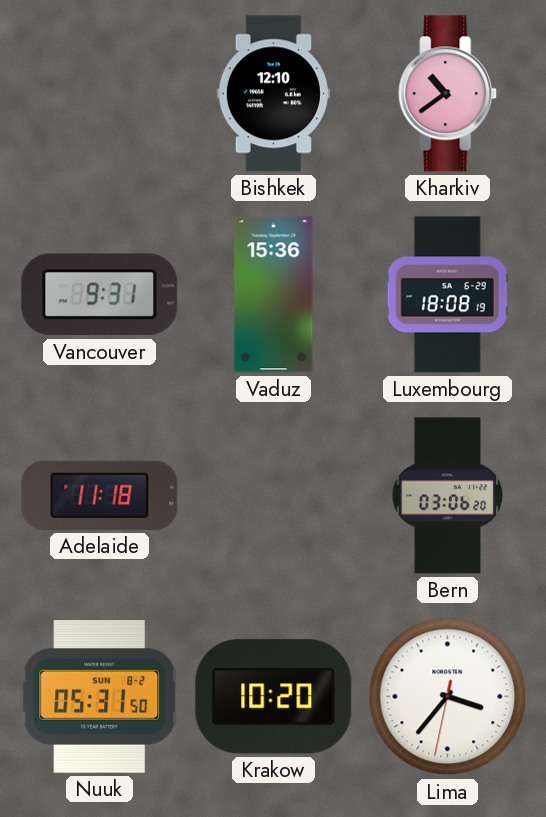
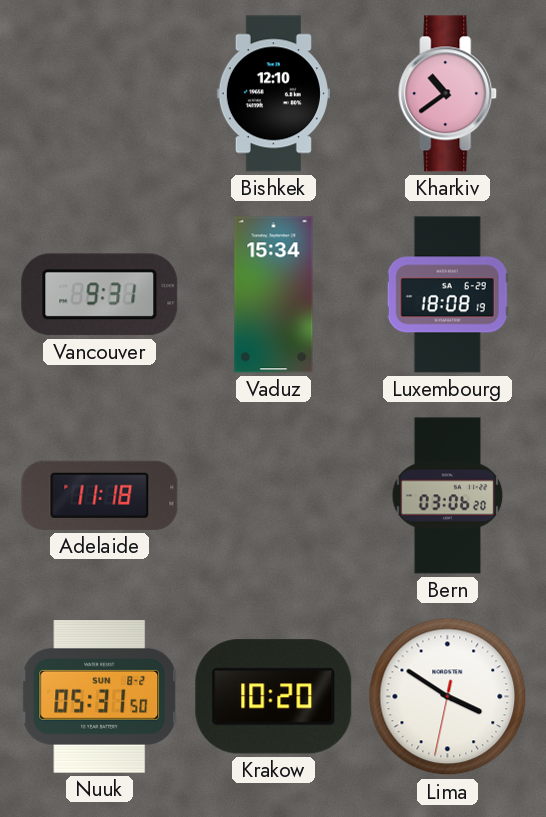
Vaduz: 15:36 -> 15:34
Lima: 3:36 -> 3:50
